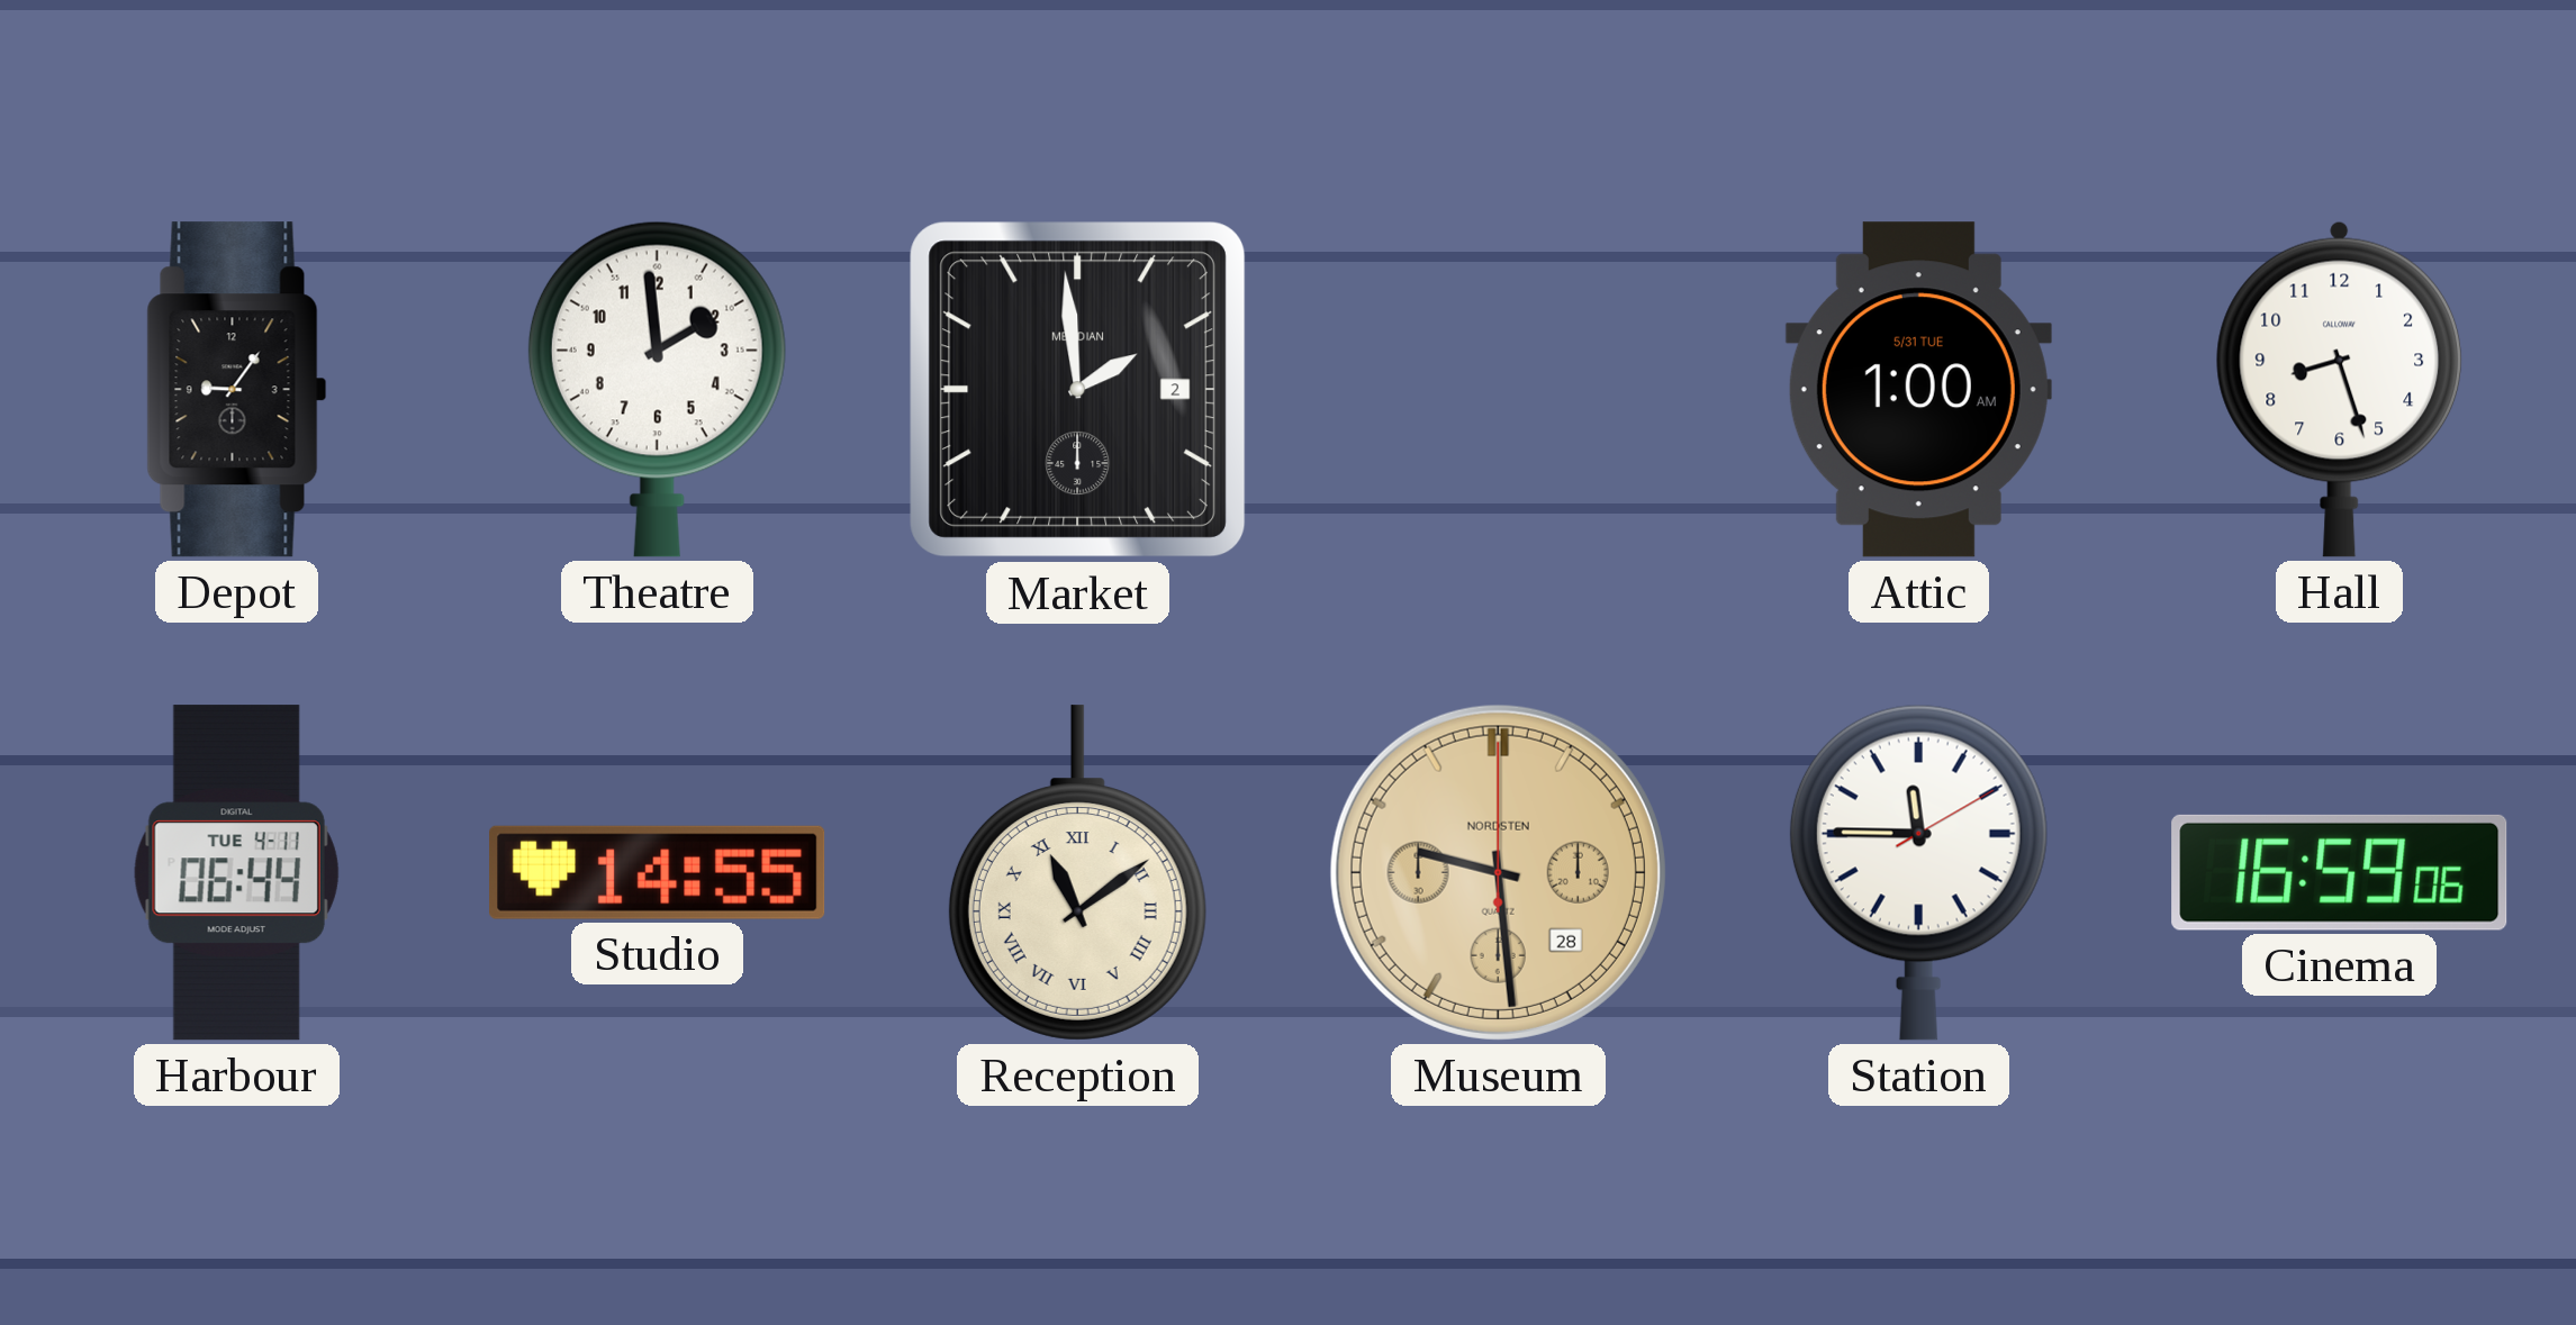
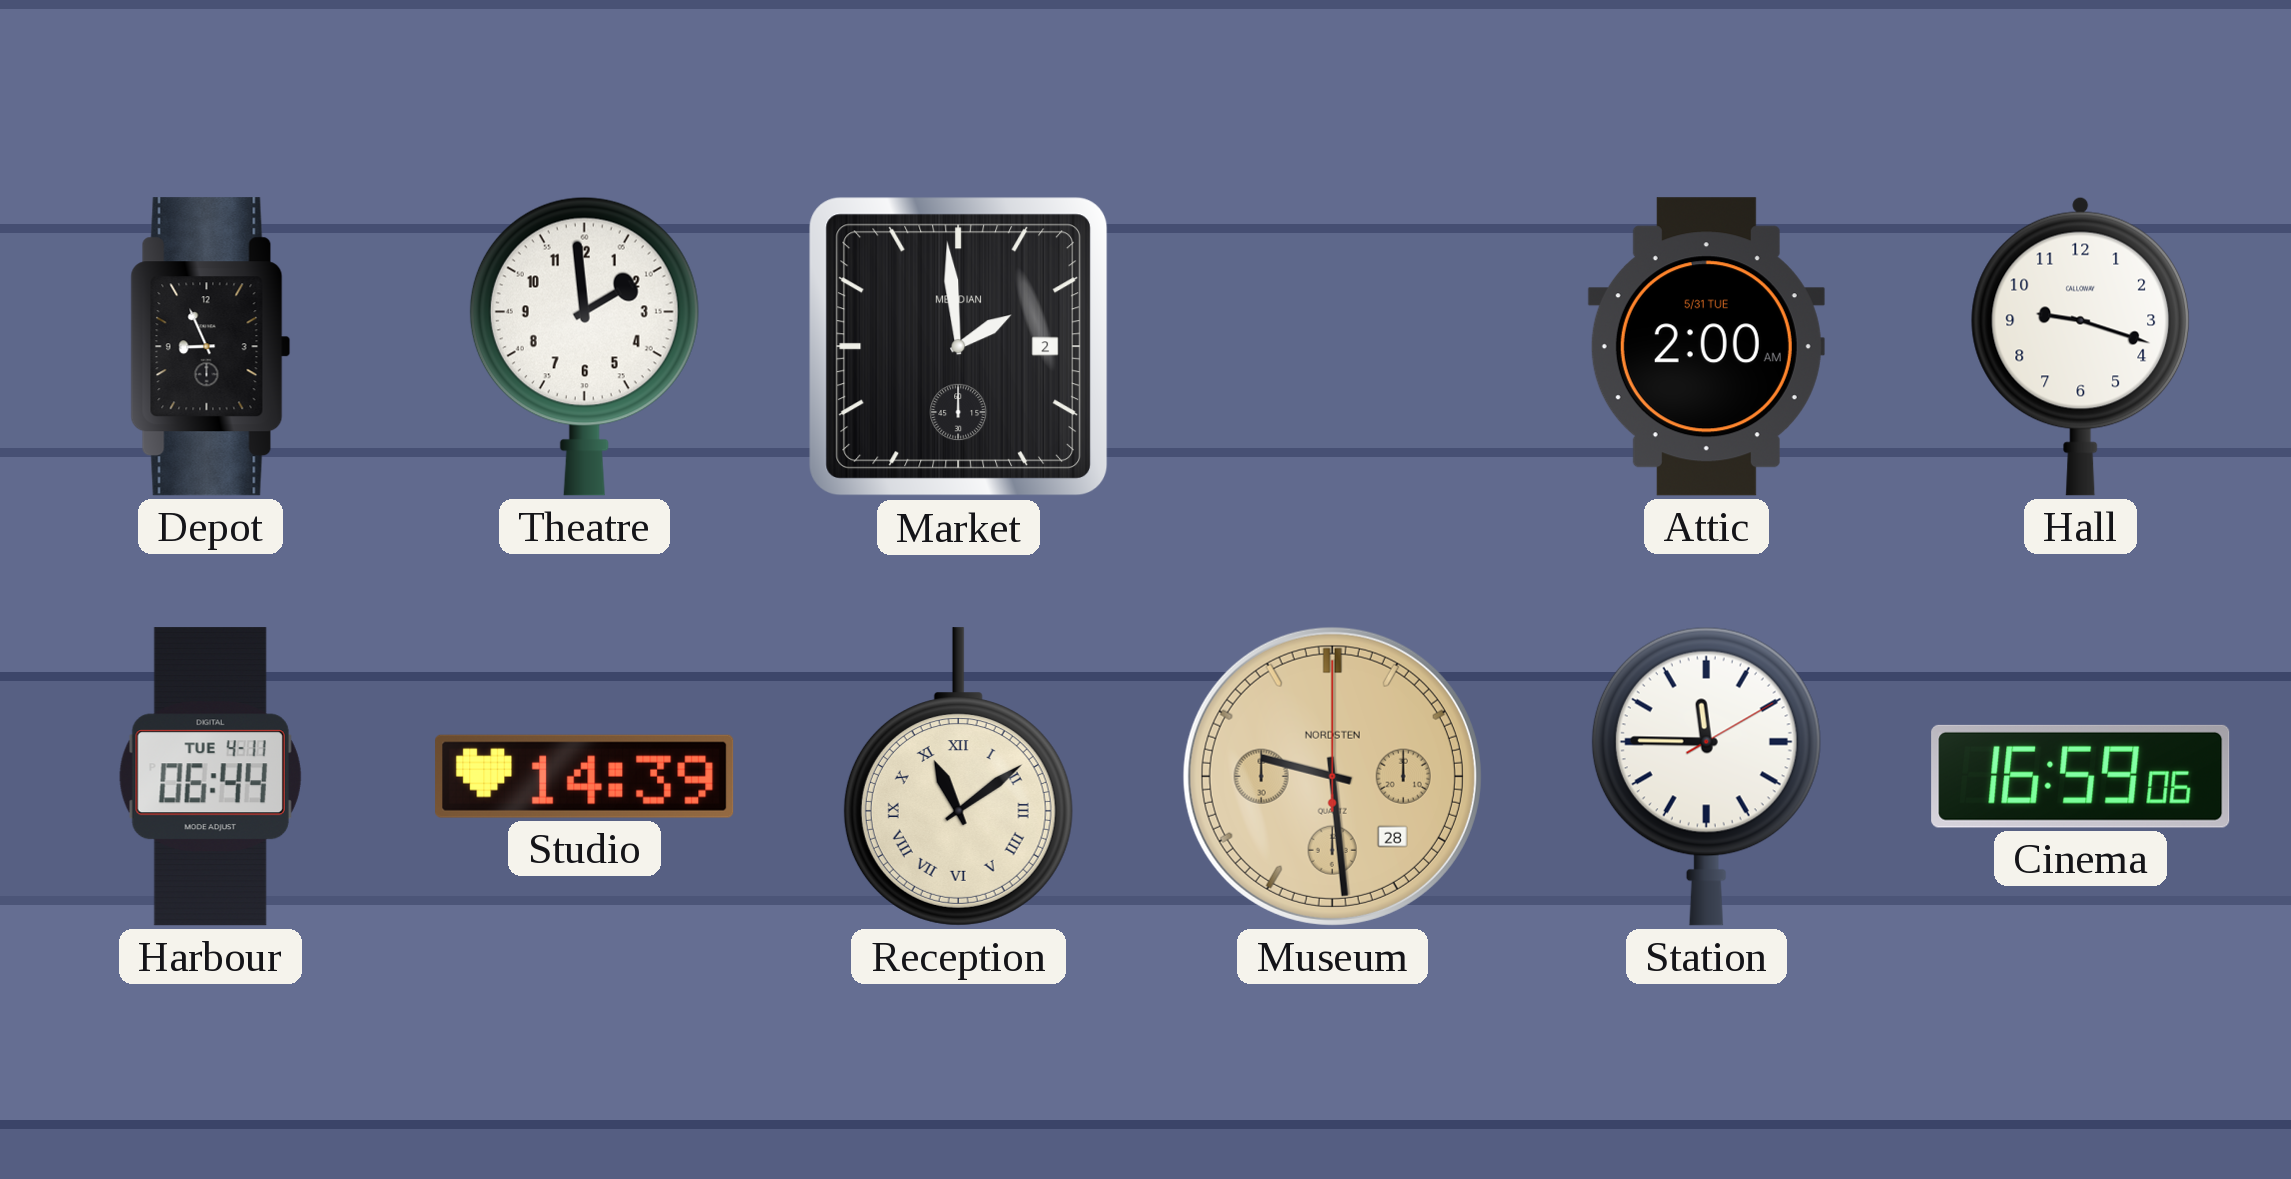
Depot: 9:06 -> 8:56
Attic: 1:00 -> 2:00
Hall: 8:27 -> 9:18
Studio: 14:55 -> 14:39
